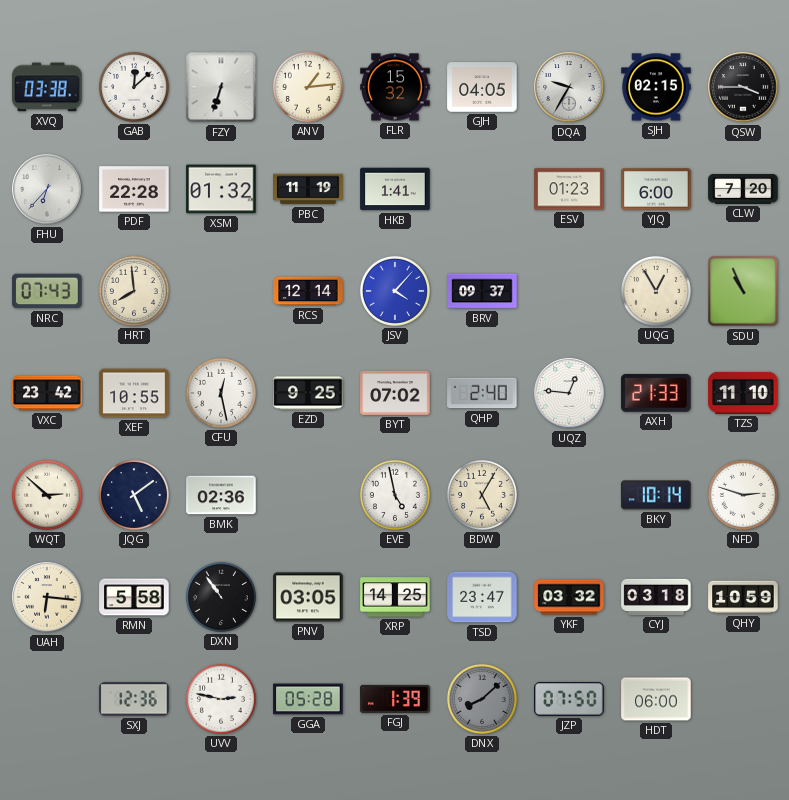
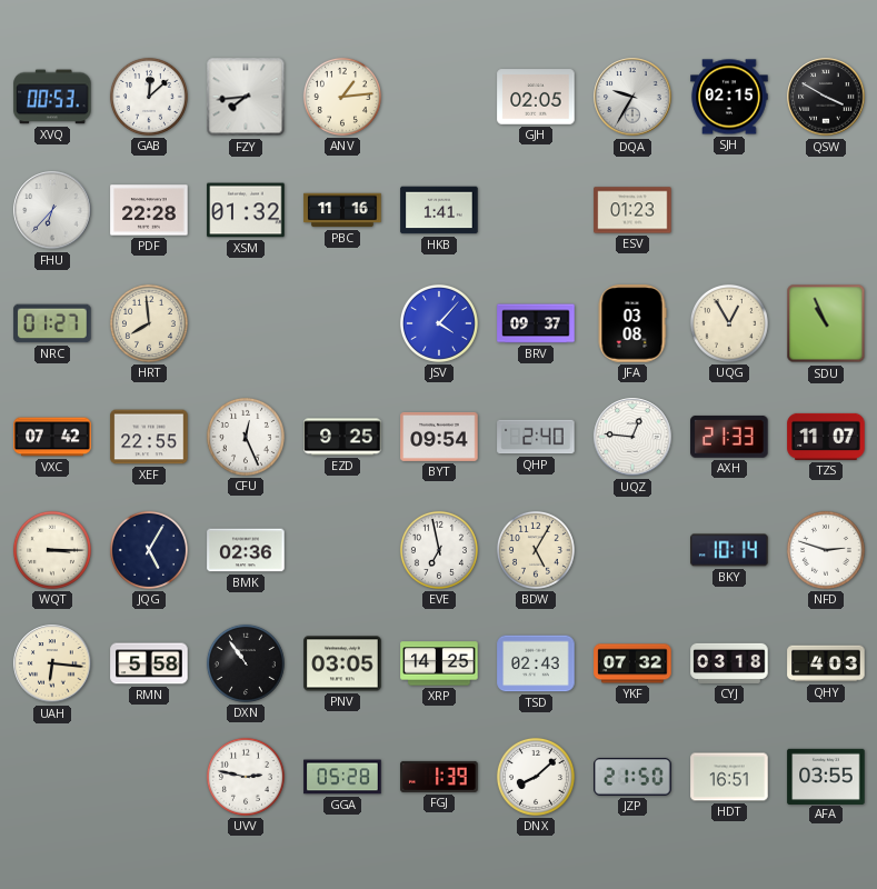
XVQ: 03:38 -> 00:53
FZY: 6:33 -> 7:44
FLR: 15:32 -> none
GJH: 04:05 -> 02:05
QSW: 3:45 -> 3:50
PBC: 11:19 -> 11:16
YJQ: 6:00 -> none
CLW: 7:20 -> none
NRC: 07:43 -> 01:27
RCS: 12:14 -> none
JFA: none -> 03:08
VXC: 23:42 -> 07:42
XEF: 10:55 -> 22:55
CFU: 12:28 -> 12:26
BYT: 07:02 -> 09:54
TZS: 11:10 -> 11:07
WQT: 2:52 -> 3:15
JQG: 5:09 -> 5:05
EVE: 4:58 -> 6:58
TSD: 23:47 -> 02:43
YKF: 03:32 -> 07:32
QHY: 10:59 -> 4:03
SXJ: 12:36 -> none
DNX dial: grey -> white
JZP: 07:50 -> 21:50
HDT: 06:00 -> 16:51
AFA: none -> 03:55
